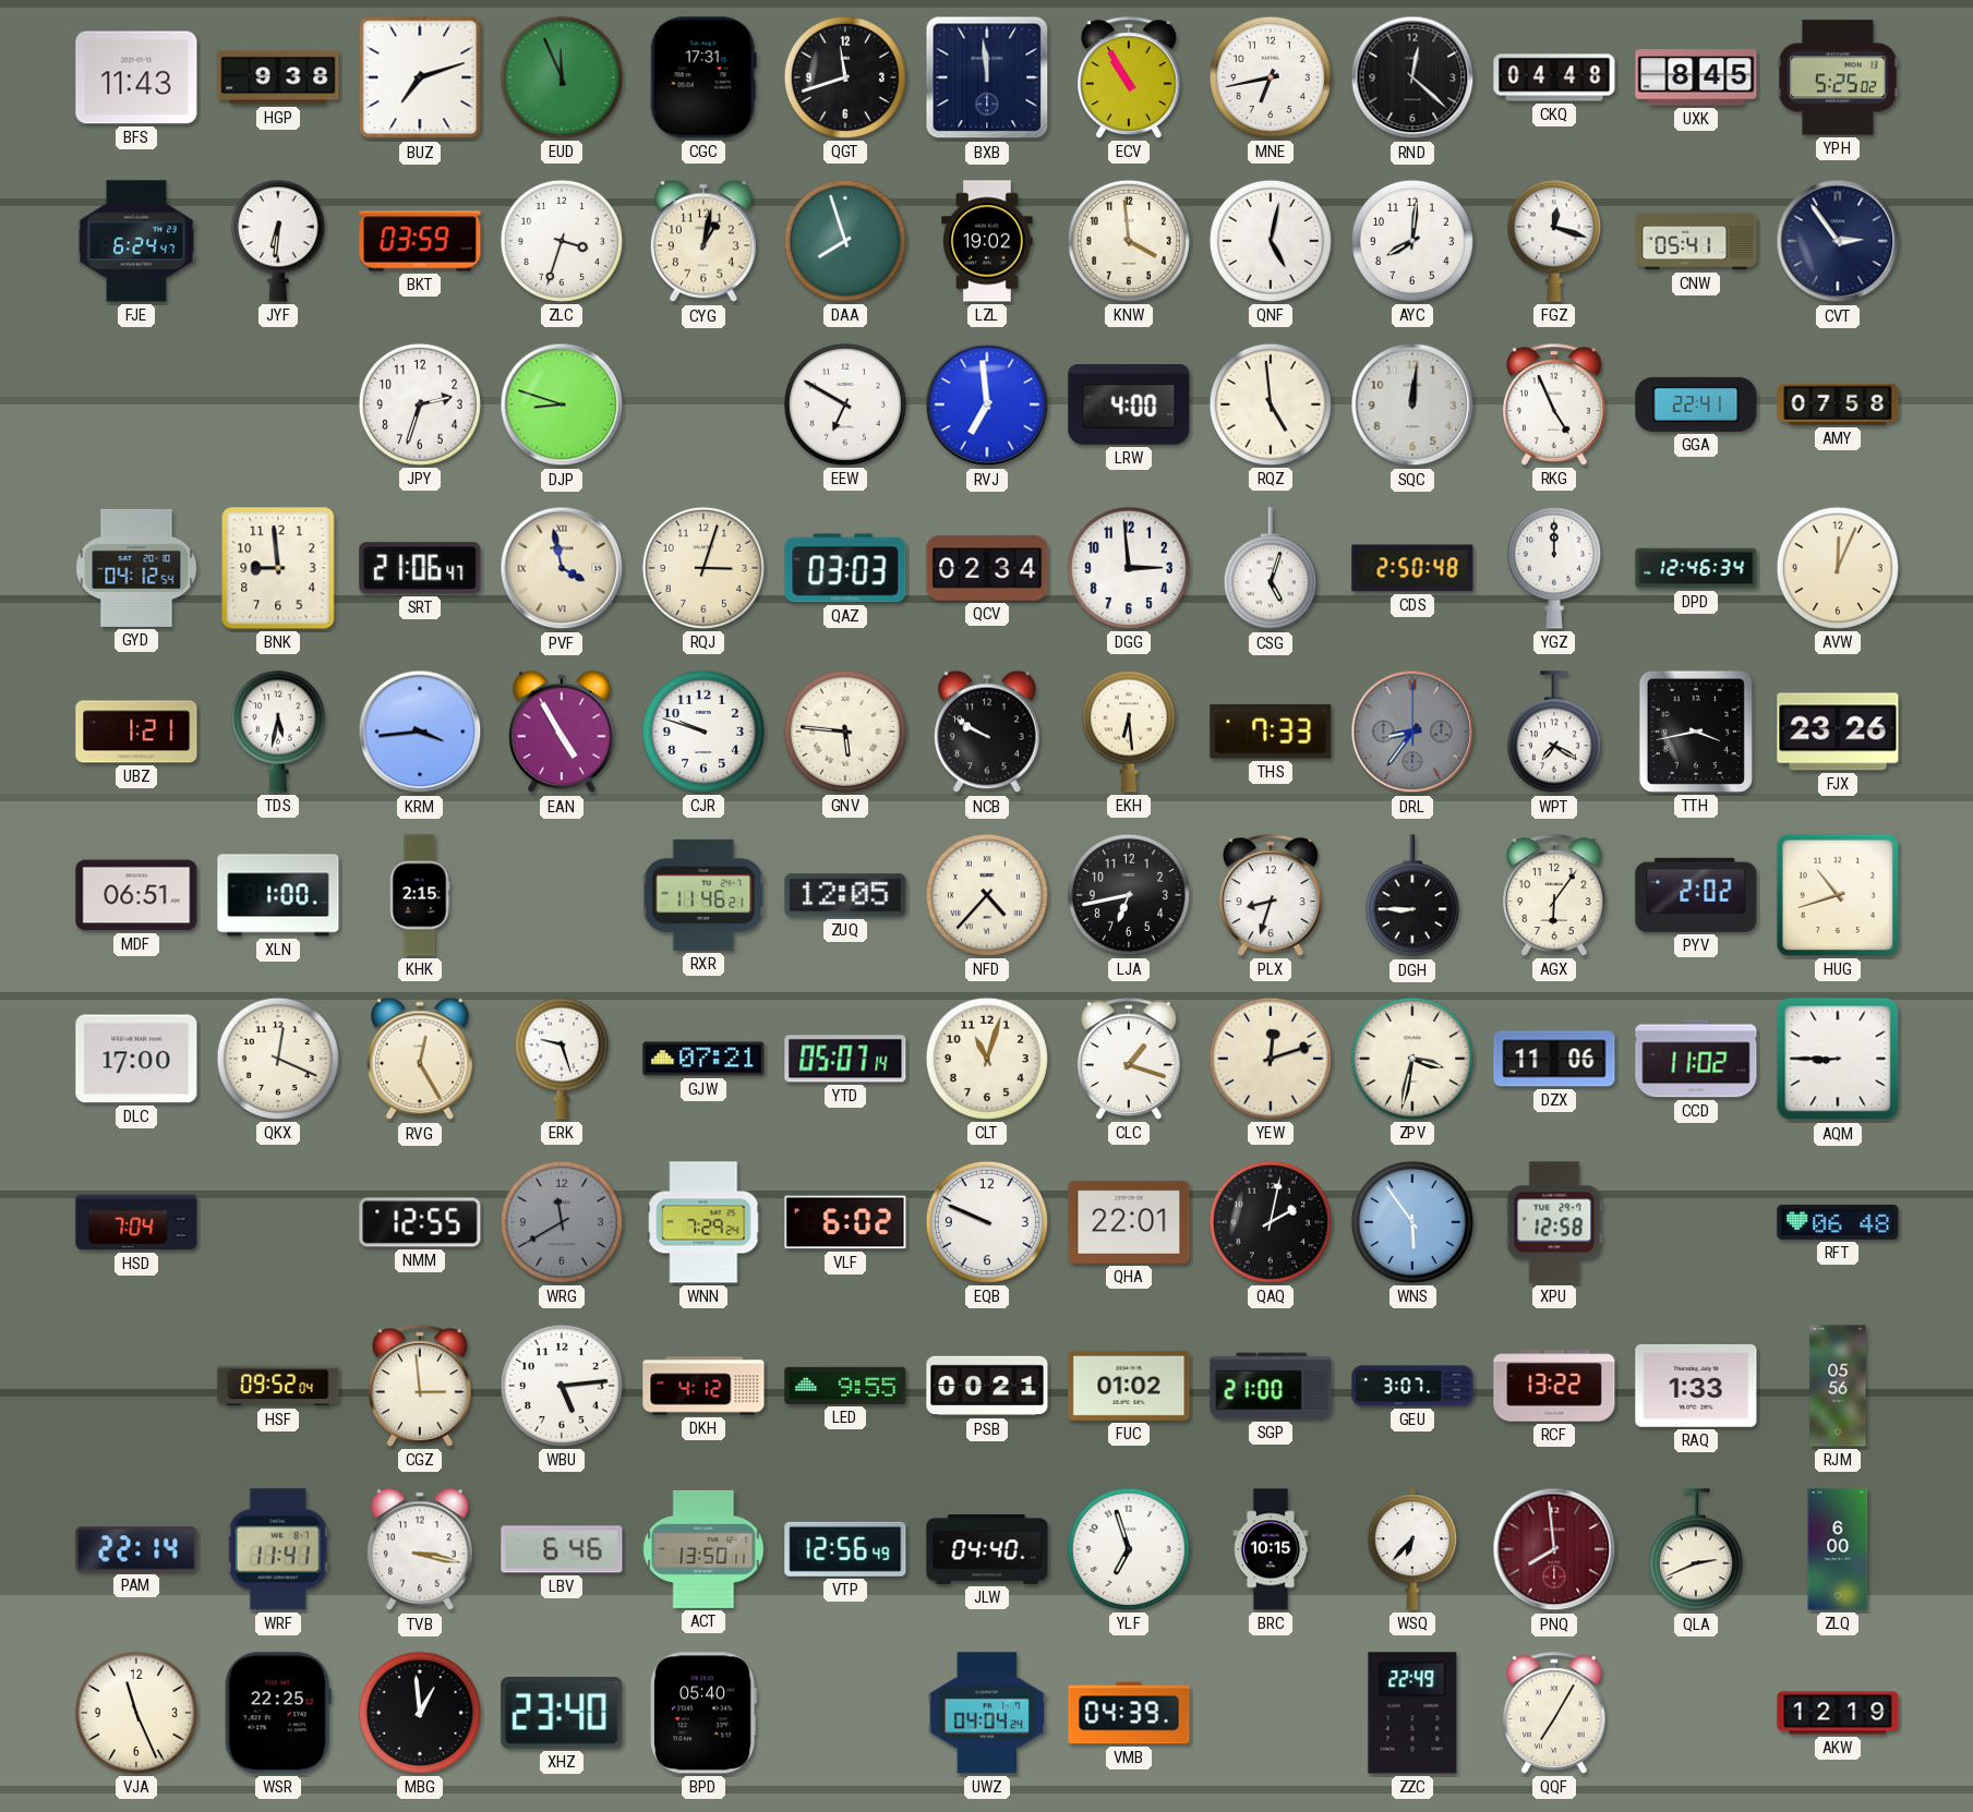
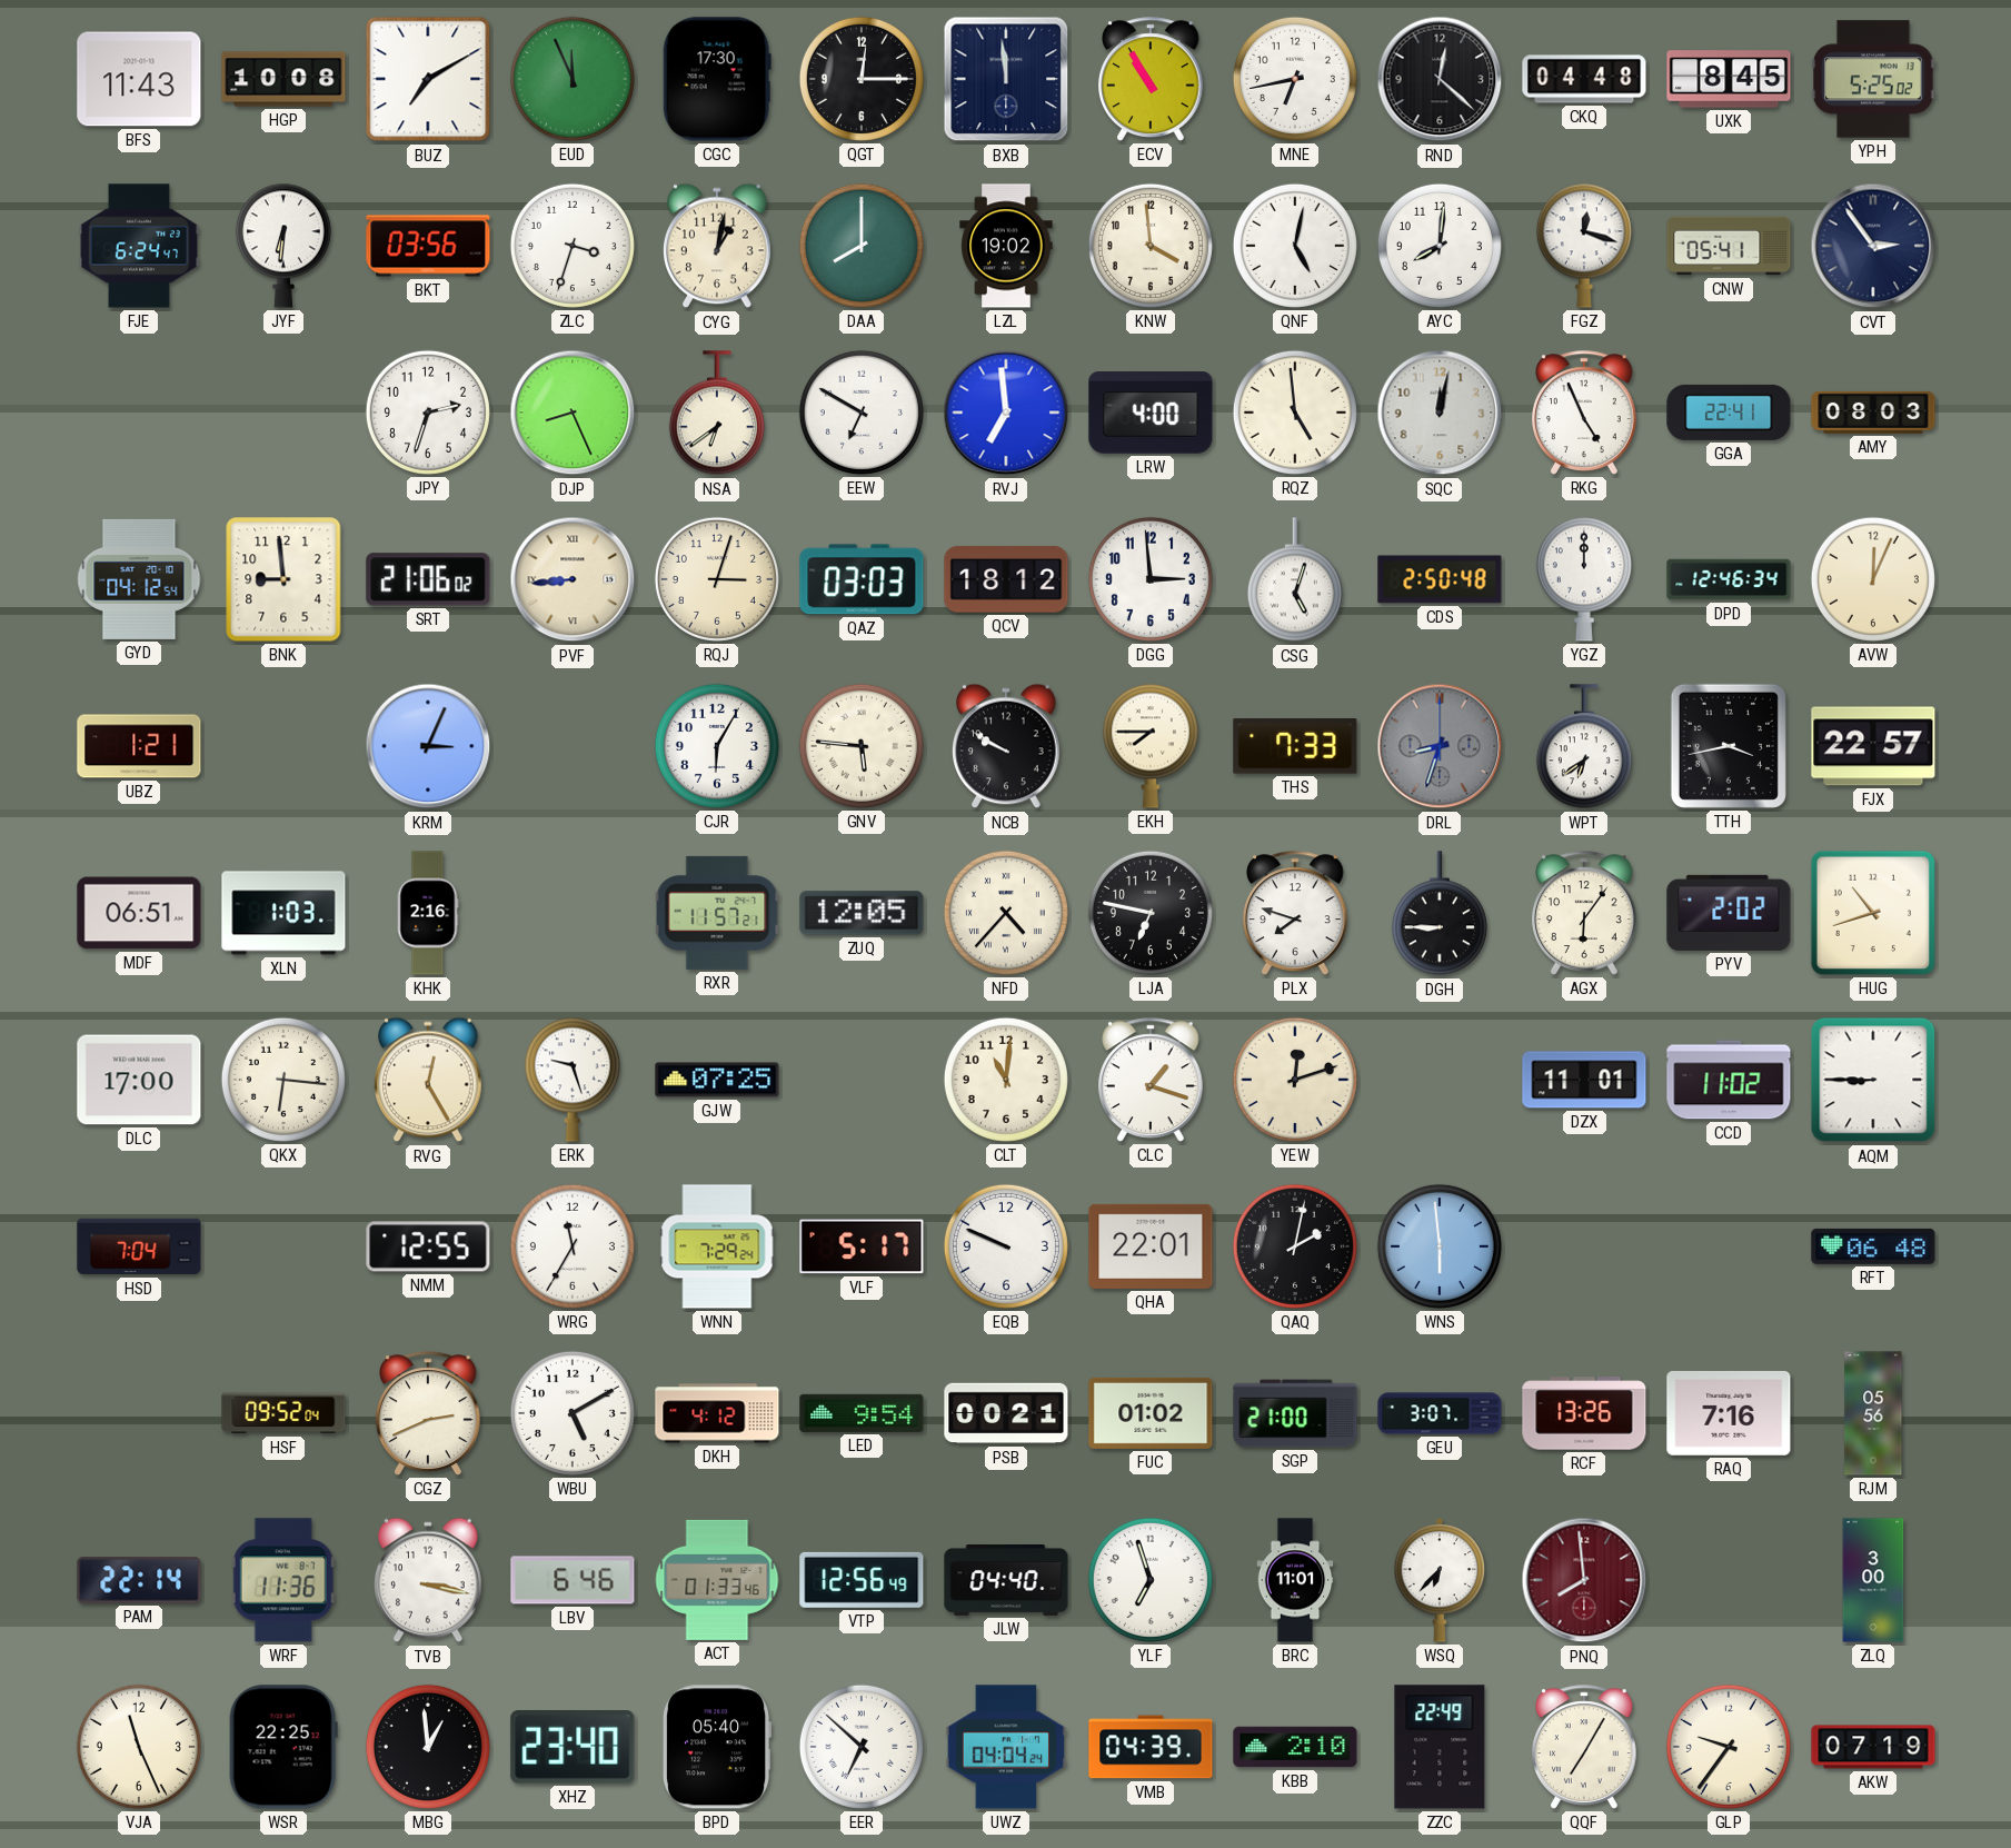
HGP: 9:38 -> 10:08
BUZ: 7:12 -> 7:10
CGC: 17:31 -> 17:30
QGT: 11:42 -> 12:15
BKT: 03:59 -> 03:56
DAA: 7:57 -> 8:00
DJP: 8:48 -> 8:26
NSA: none -> 6:39
SQC: 12:01 -> 12:02
AMY: 07:58 -> 08:03
SRT: 21:06:47 -> 21:06:02
PVF: 3:58 -> 8:44
QCV: 02:34 -> 18:12
TDS: 5:32 -> none
KRM: 3:44 -> 3:04
EAN: 4:55 -> none
CJR: 9:48 -> 6:05
EKH: 6:29 -> 7:45
DRL: 8:36 -> 8:33
WPT: 7:20 -> 6:39
FJX: 23:26 -> 22:57
XLN: 1:00 -> 1:03
KHK: 2:15 -> 2:16
RXR: 11:46 -> 11:57
LJA: 6:43 -> 6:47
PLX: 8:33 -> 7:48
QKX: 12:19 -> 6:16
GJW: 07:21 -> 07:25
YTD: 05:07 -> none
CLT: 11:03 -> 11:01
ZPV: 3:32 -> none
DZX: 11:06 -> 11:01
WRG: 11:40 -> 11:35
WRG dial: grey -> white
VLF: 6:02 -> 5:17
WNS: 5:54 -> 5:59
XPU: 12:58 -> none
CGZ: 2:59 -> 2:41
WBU: 5:14 -> 5:10
LED: 9:55 -> 9:54
RCF: 13:22 -> 13:26
RAQ: 1:33 -> 7:16
WRF: 11:41 -> 11:36
ACT: 13:50 -> 01:33
BRC: 10:15 -> 11:01
QLA: 2:41 -> none
ZLQ: 6:00 -> 3:00
EER: none -> 6:52
KBB: none -> 2:10
GLP: none -> 9:36
AKW: 12:19 -> 07:19
